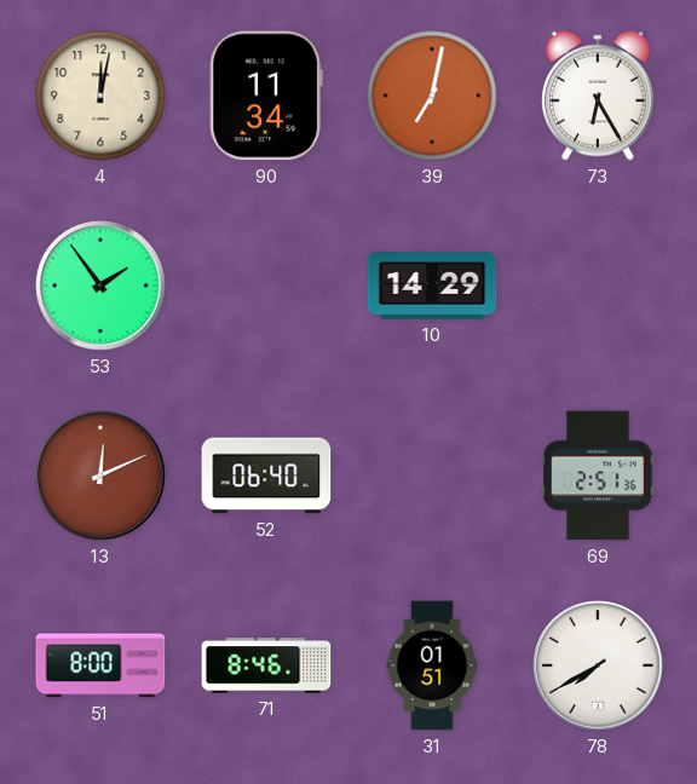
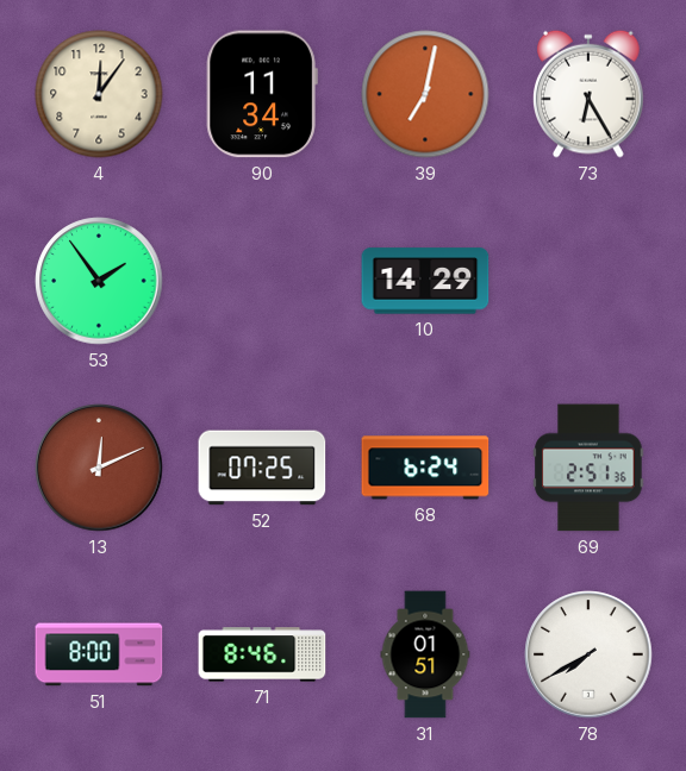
4: 12:02 -> 12:06
52: 06:40 -> 07:25
68: none -> 6:24
